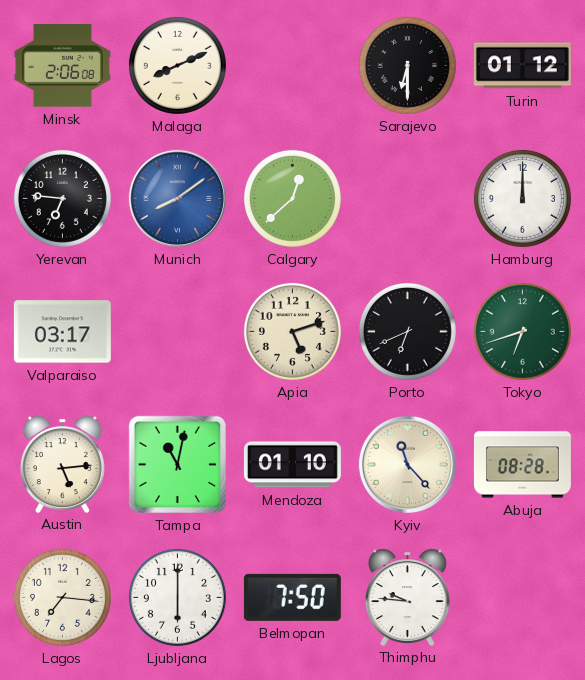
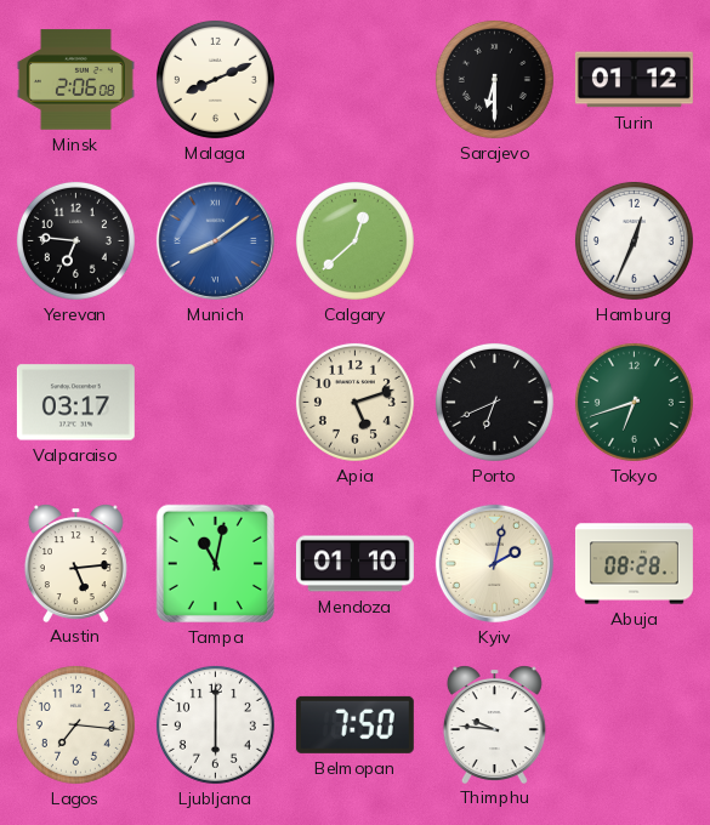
Hamburg: 12:00 -> 12:34
Kyiv: 11:23 -> 2:02
